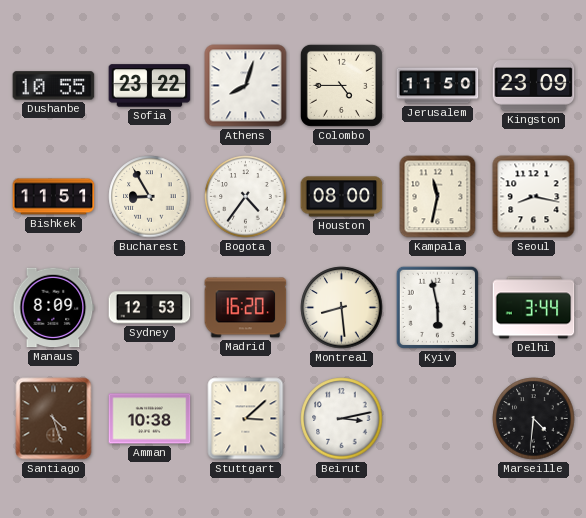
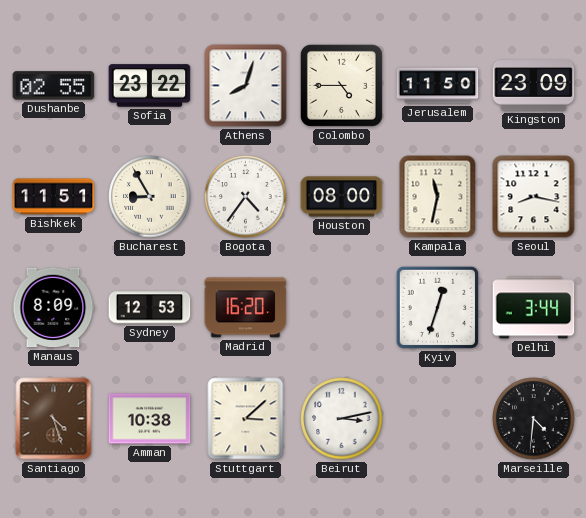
Dushanbe: 10:55 -> 02:55
Montreal: 8:29 -> none
Kyiv: 5:58 -> 12:33
